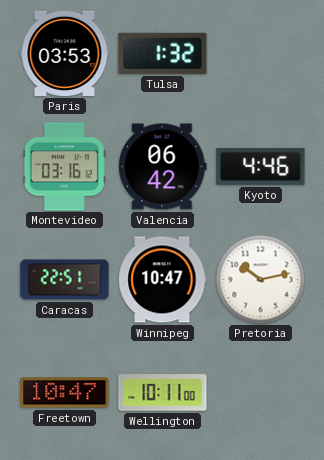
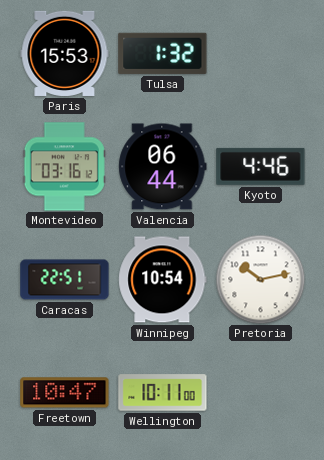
Paris: 03:53 -> 15:53
Valencia: 06:42 -> 06:44
Winnipeg: 10:47 -> 10:54
